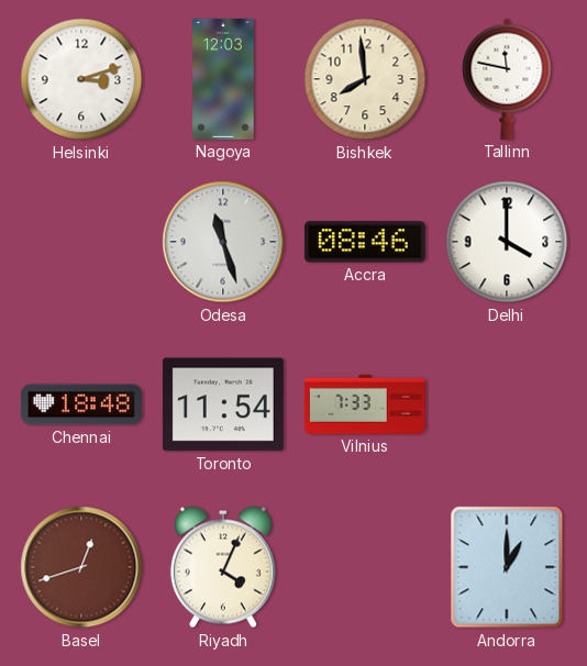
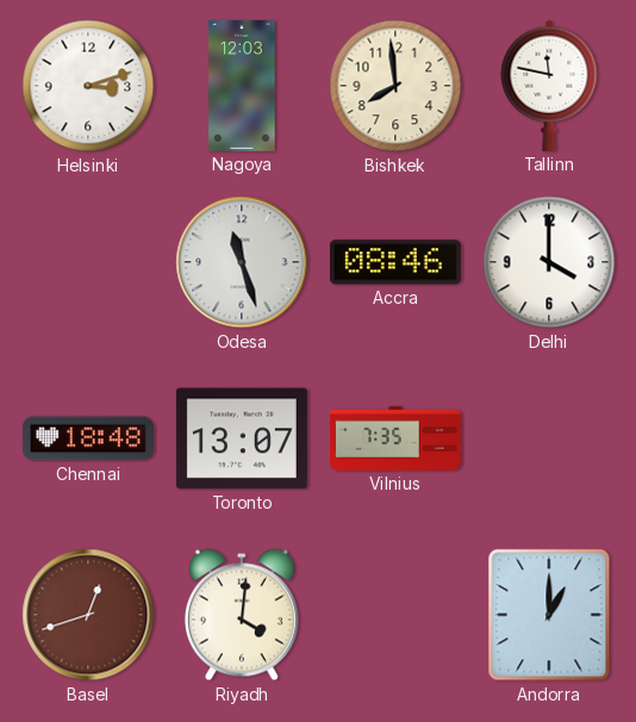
Toronto: 11:54 -> 13:07
Vilnius: 7:33 -> 7:35
Riyadh: 4:04 -> 4:01
